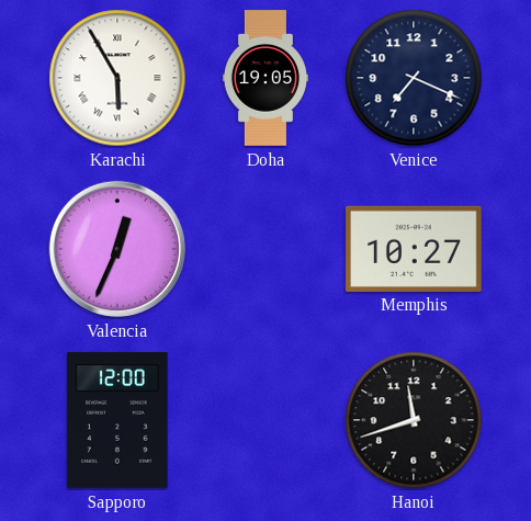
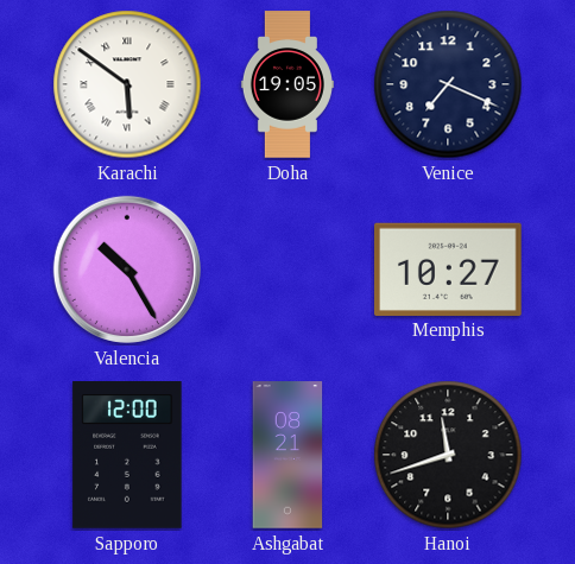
Karachi: 5:55 -> 5:51
Valencia: 12:34 -> 10:25
Ashgabat: none -> 08:21
